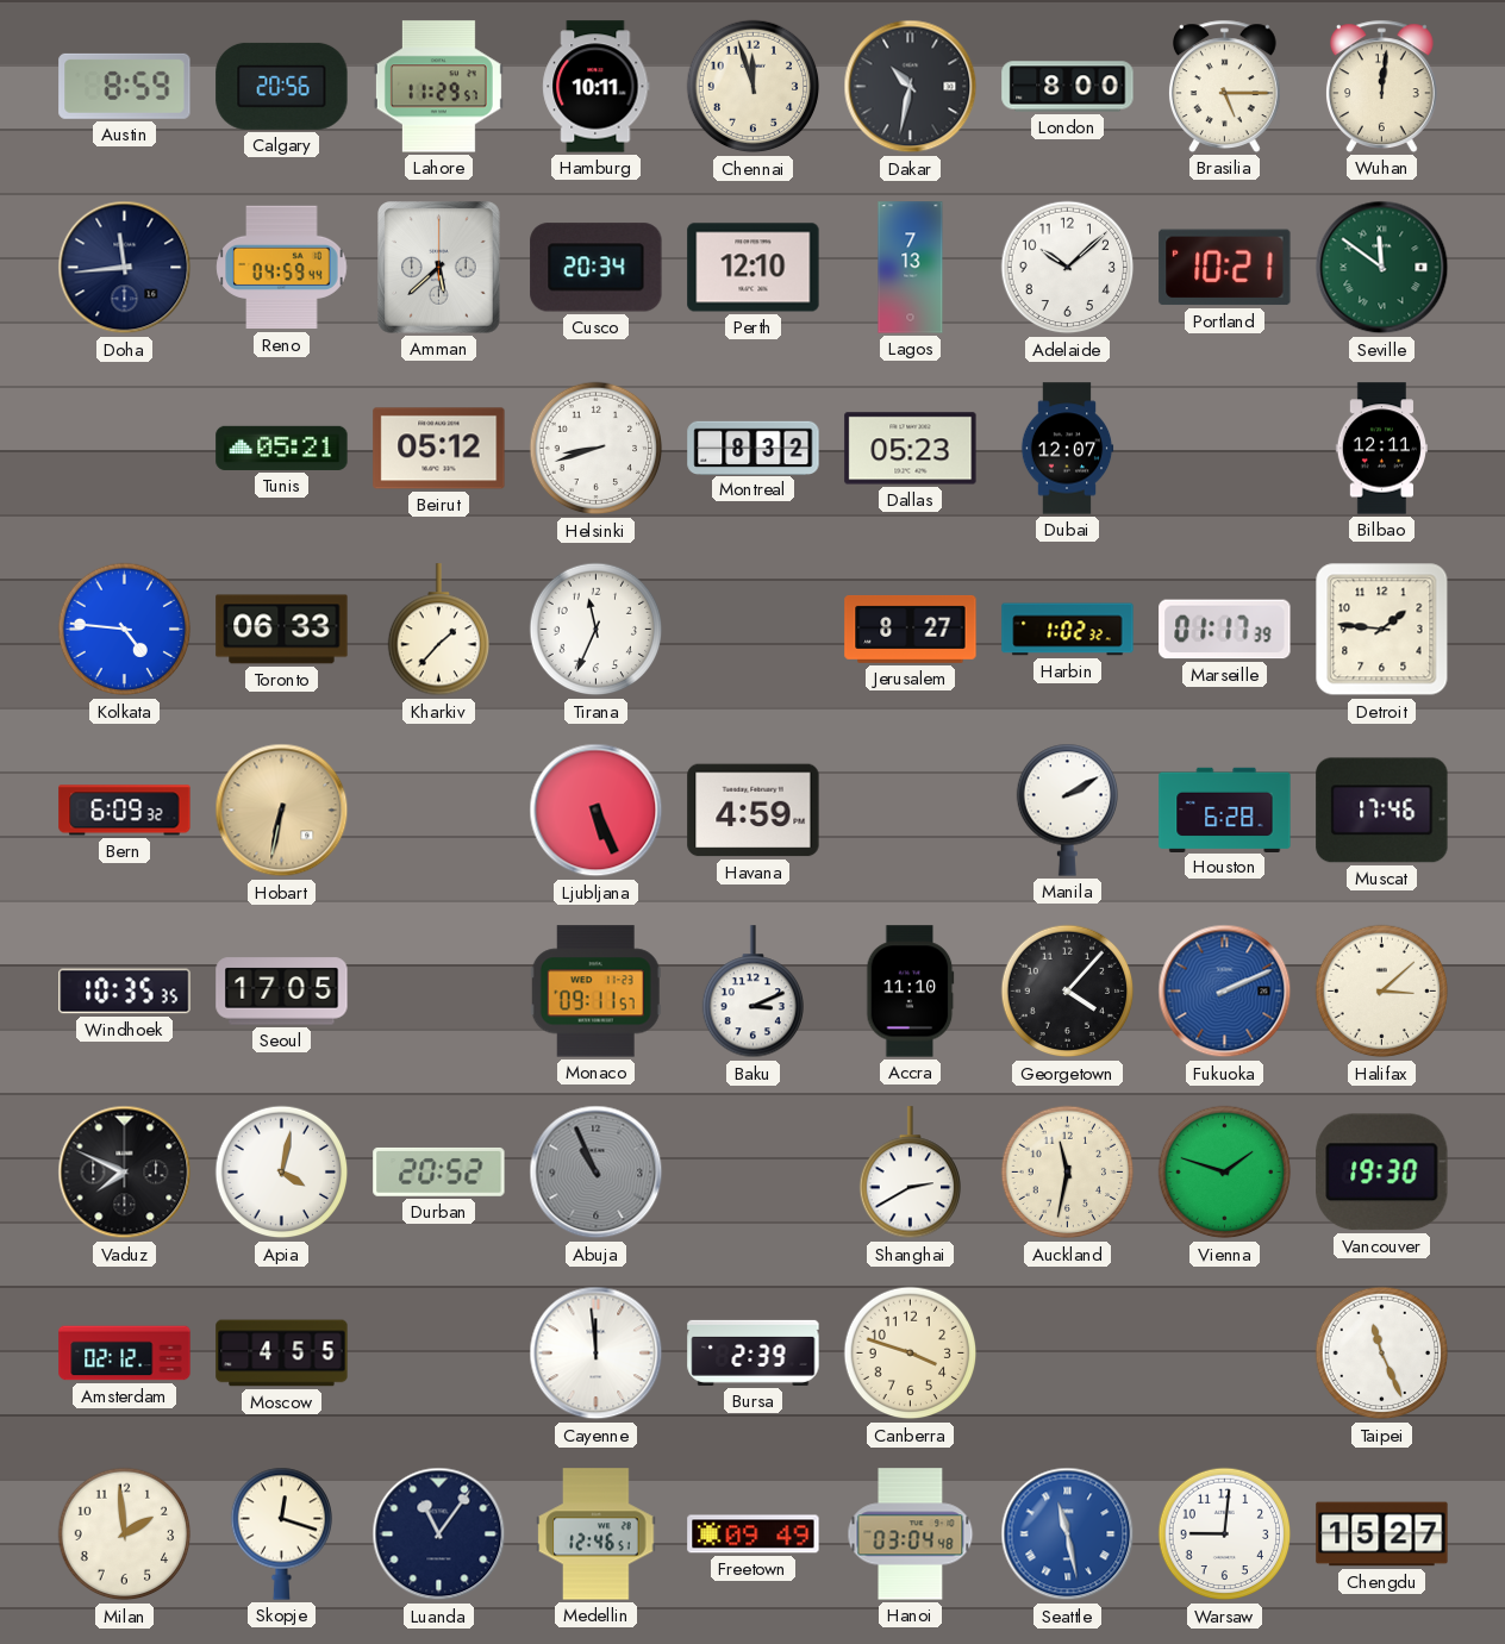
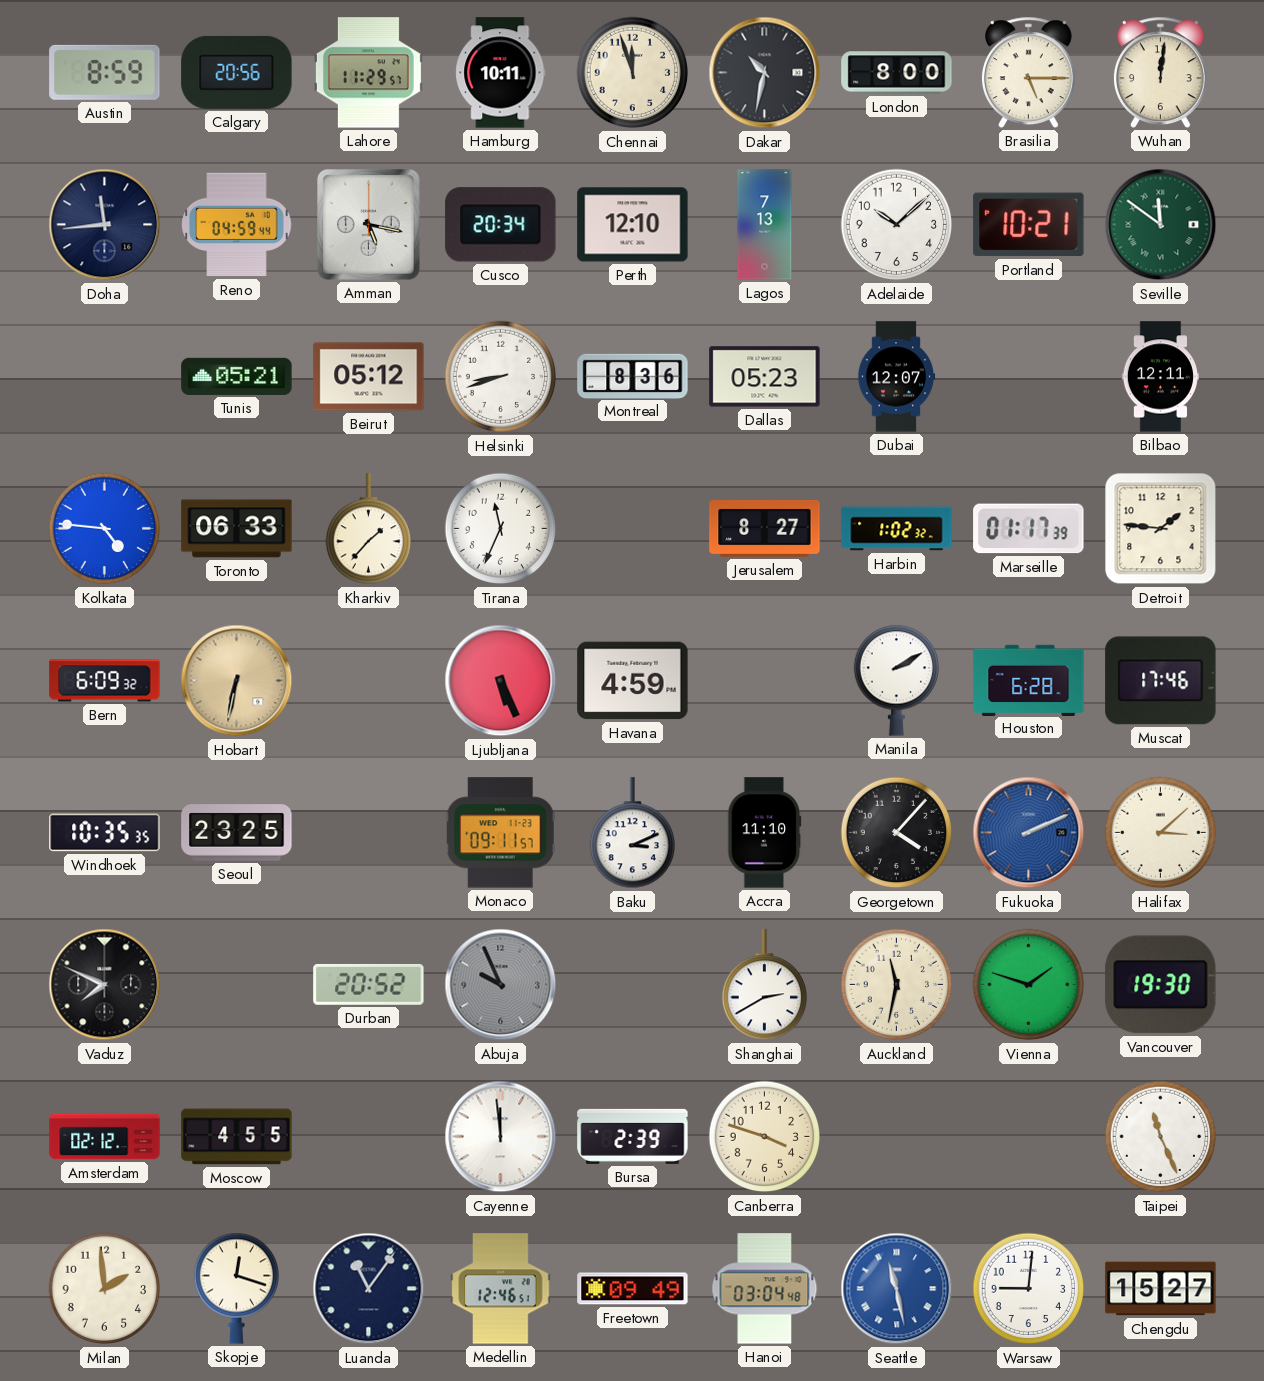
Amman: 5:38 -> 5:17
Montreal: 8:32 -> 8:36
Seoul: 17:05 -> 23:25
Apia: 4:02 -> none
Abuja: 10:56 -> 9:56
